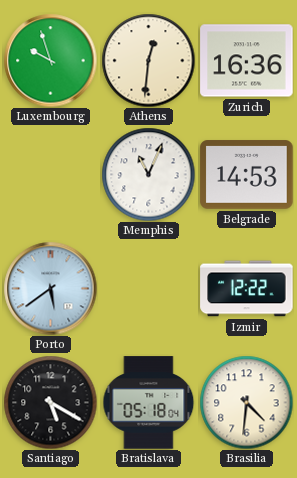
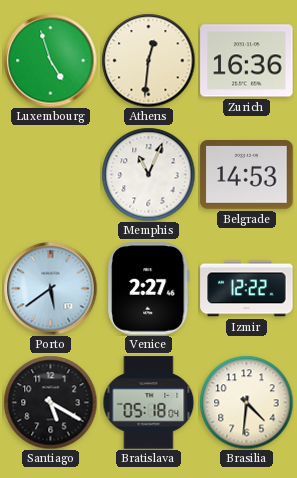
Luxembourg: 9:57 -> 4:57
Venice: none -> 2:27
